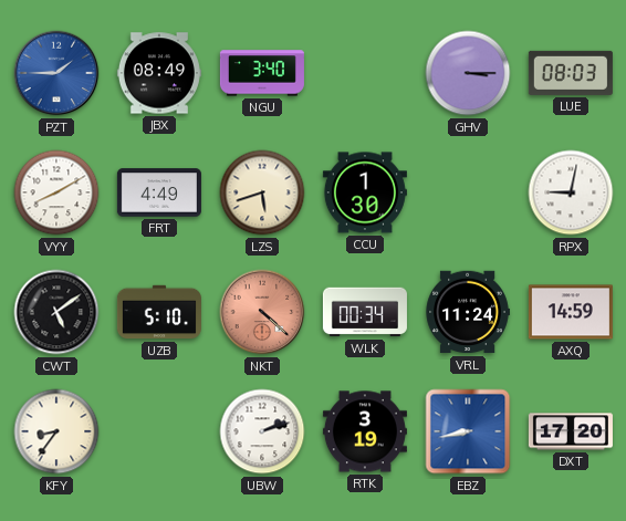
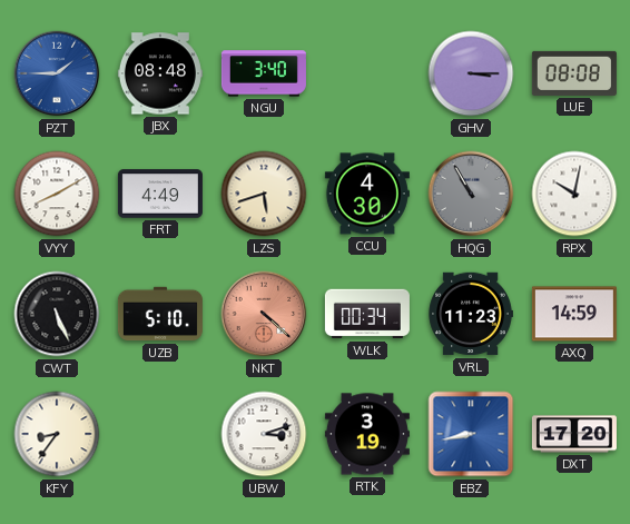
JBX: 08:49 -> 08:48
LUE: 08:03 -> 08:08
CCU: 1:30 -> 4:30
HQG: none -> 10:55
RPX: 9:02 -> 10:02
CWT: 5:09 -> 5:26
VRL: 11:24 -> 11:23
UBW: 2:12 -> 3:12
